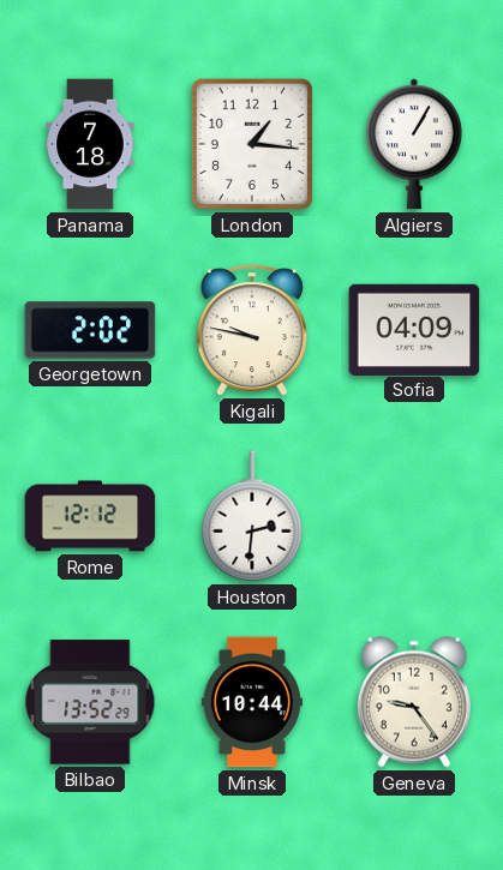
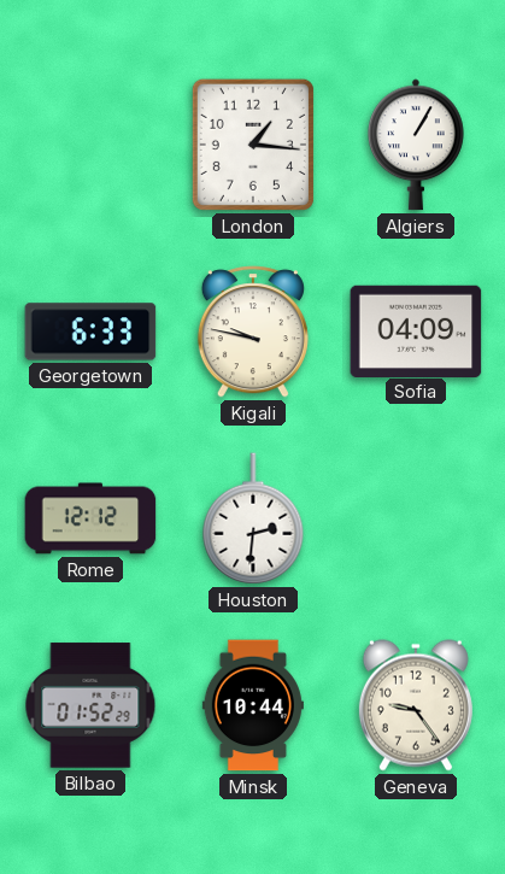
Panama: 7:18 -> none
Georgetown: 2:02 -> 6:33
Bilbao: 13:52 -> 01:52
